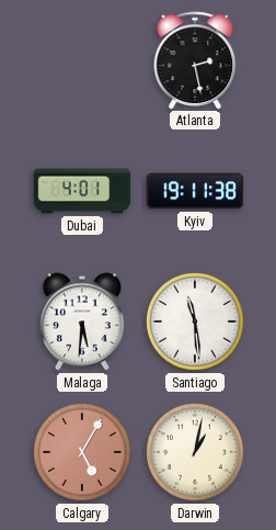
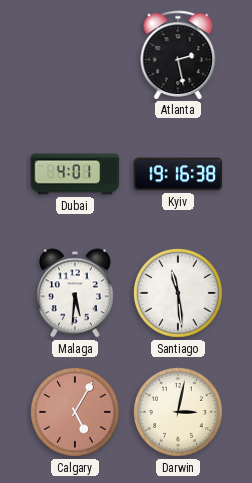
Kyiv: 19:11 -> 19:16
Darwin: 1:02 -> 3:02
